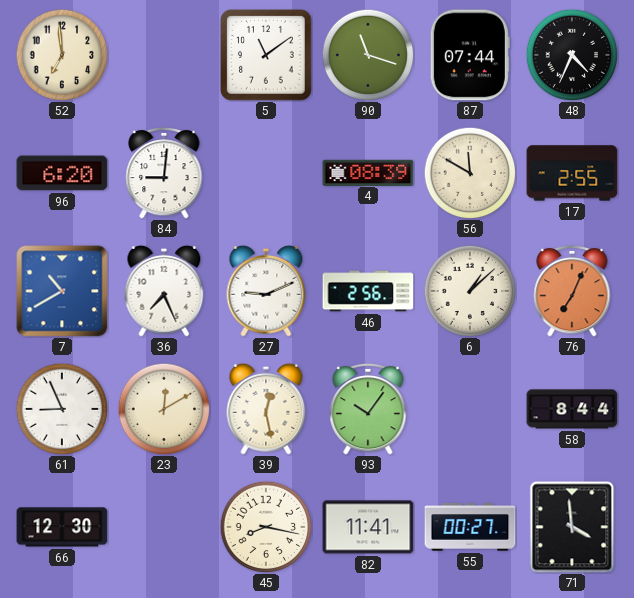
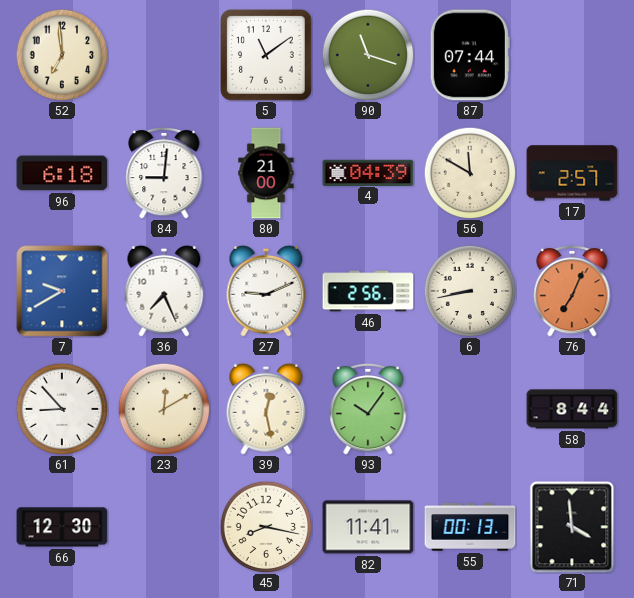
48: 4:34 -> none
96: 6:20 -> 6:18
80: none -> 21:00
4: 08:39 -> 04:39
17: 2:55 -> 2:57
7: 10:40 -> 9:40
6: 1:08 -> 8:43
61: 8:56 -> 8:53
55: 00:27 -> 00:13
